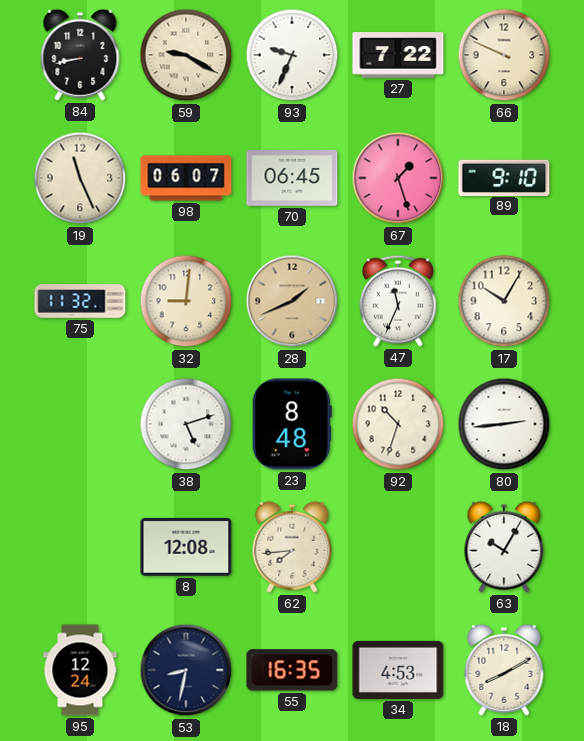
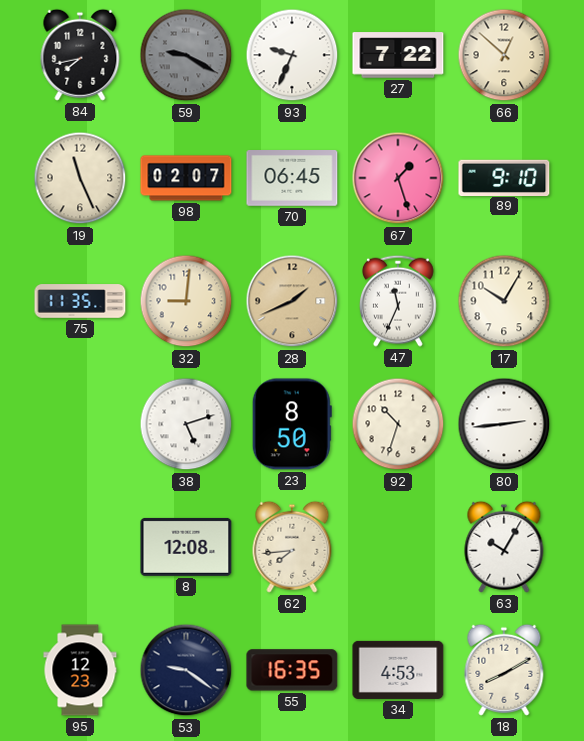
84: 8:43 -> 7:43
59 dial: cream -> grey
66: 9:49 -> 12:52
98: 06:07 -> 02:07
75: 11:32 -> 11:35
23: 8:48 -> 8:50
95: 12:24 -> 12:23
53: 8:32 -> 9:21
